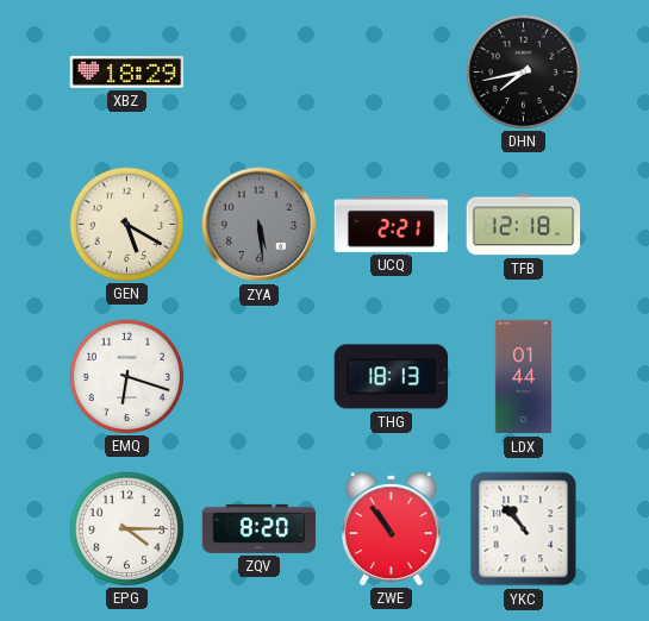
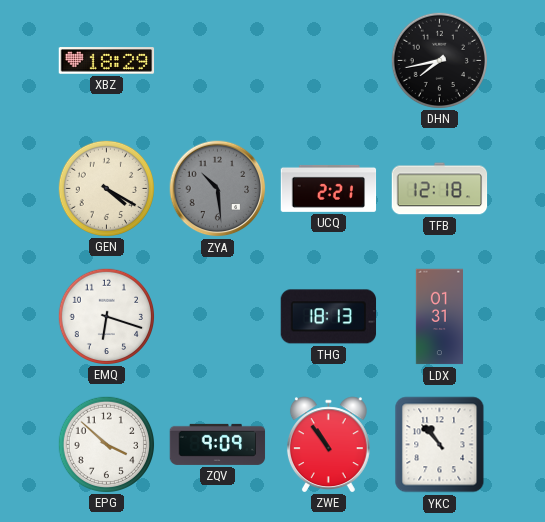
GEN: 5:20 -> 4:20
ZYA: 5:29 -> 10:29
LDX: 01:44 -> 01:31
EPG: 4:15 -> 3:52
ZQV: 8:20 -> 9:09
